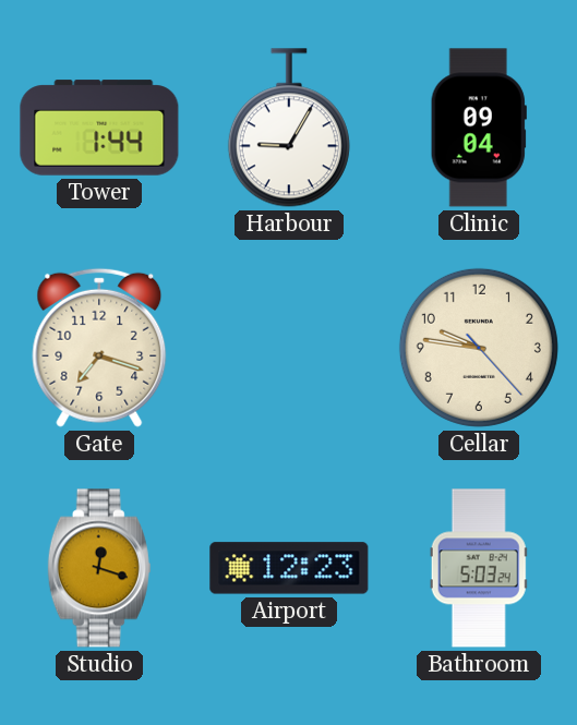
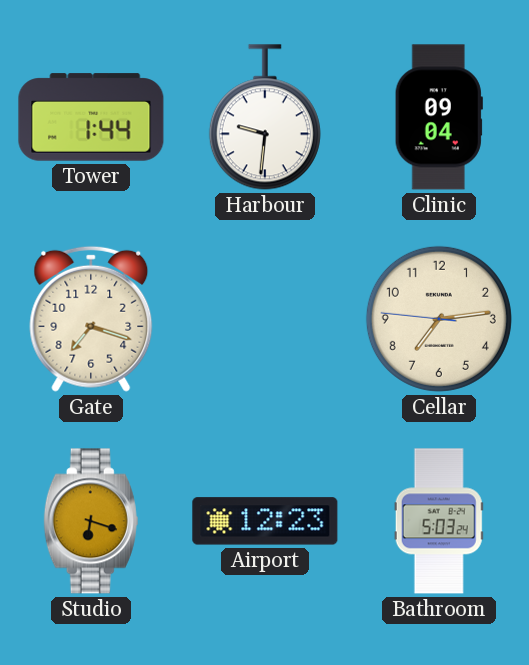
Harbour: 9:05 -> 9:31
Cellar: 9:46 -> 7:13
Studio: 12:18 -> 6:18
